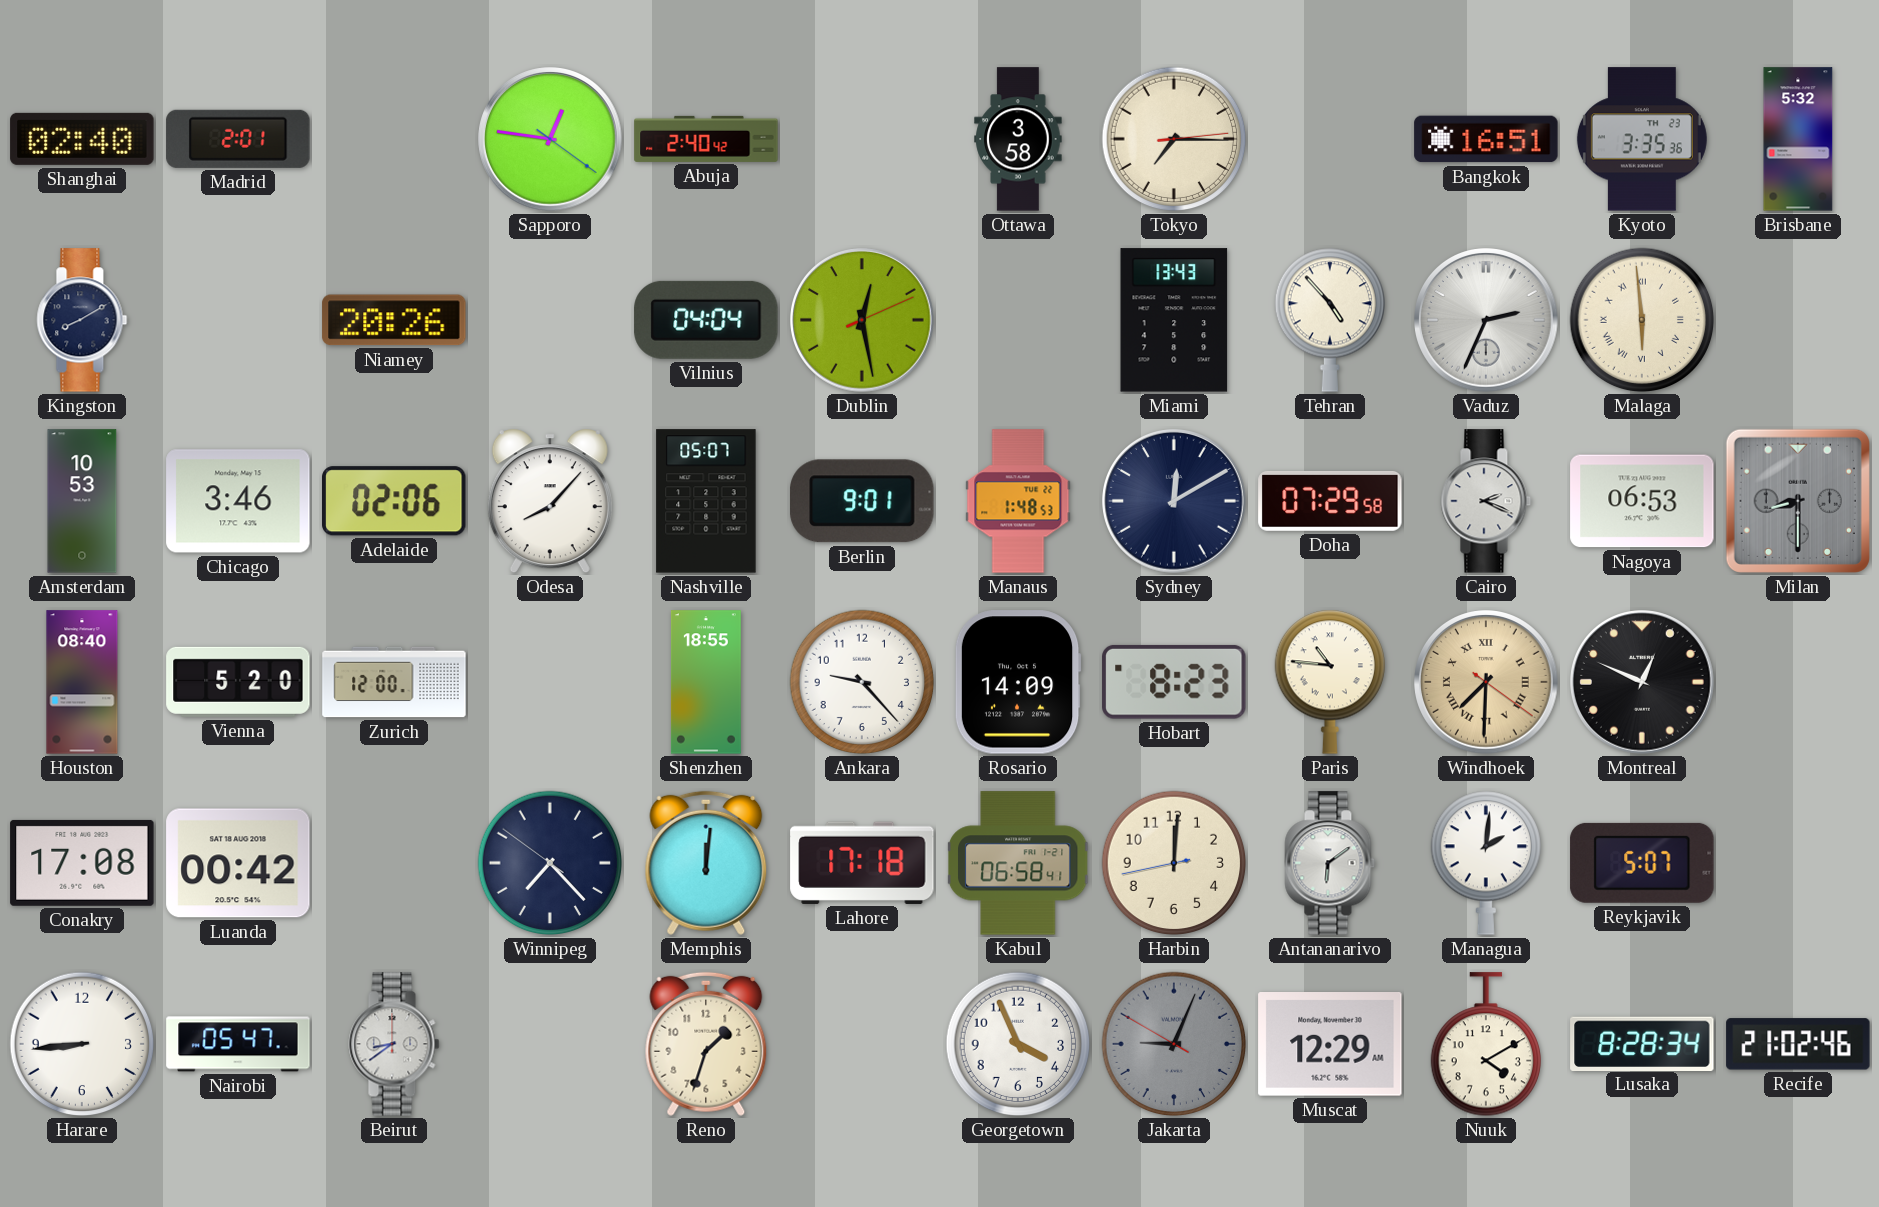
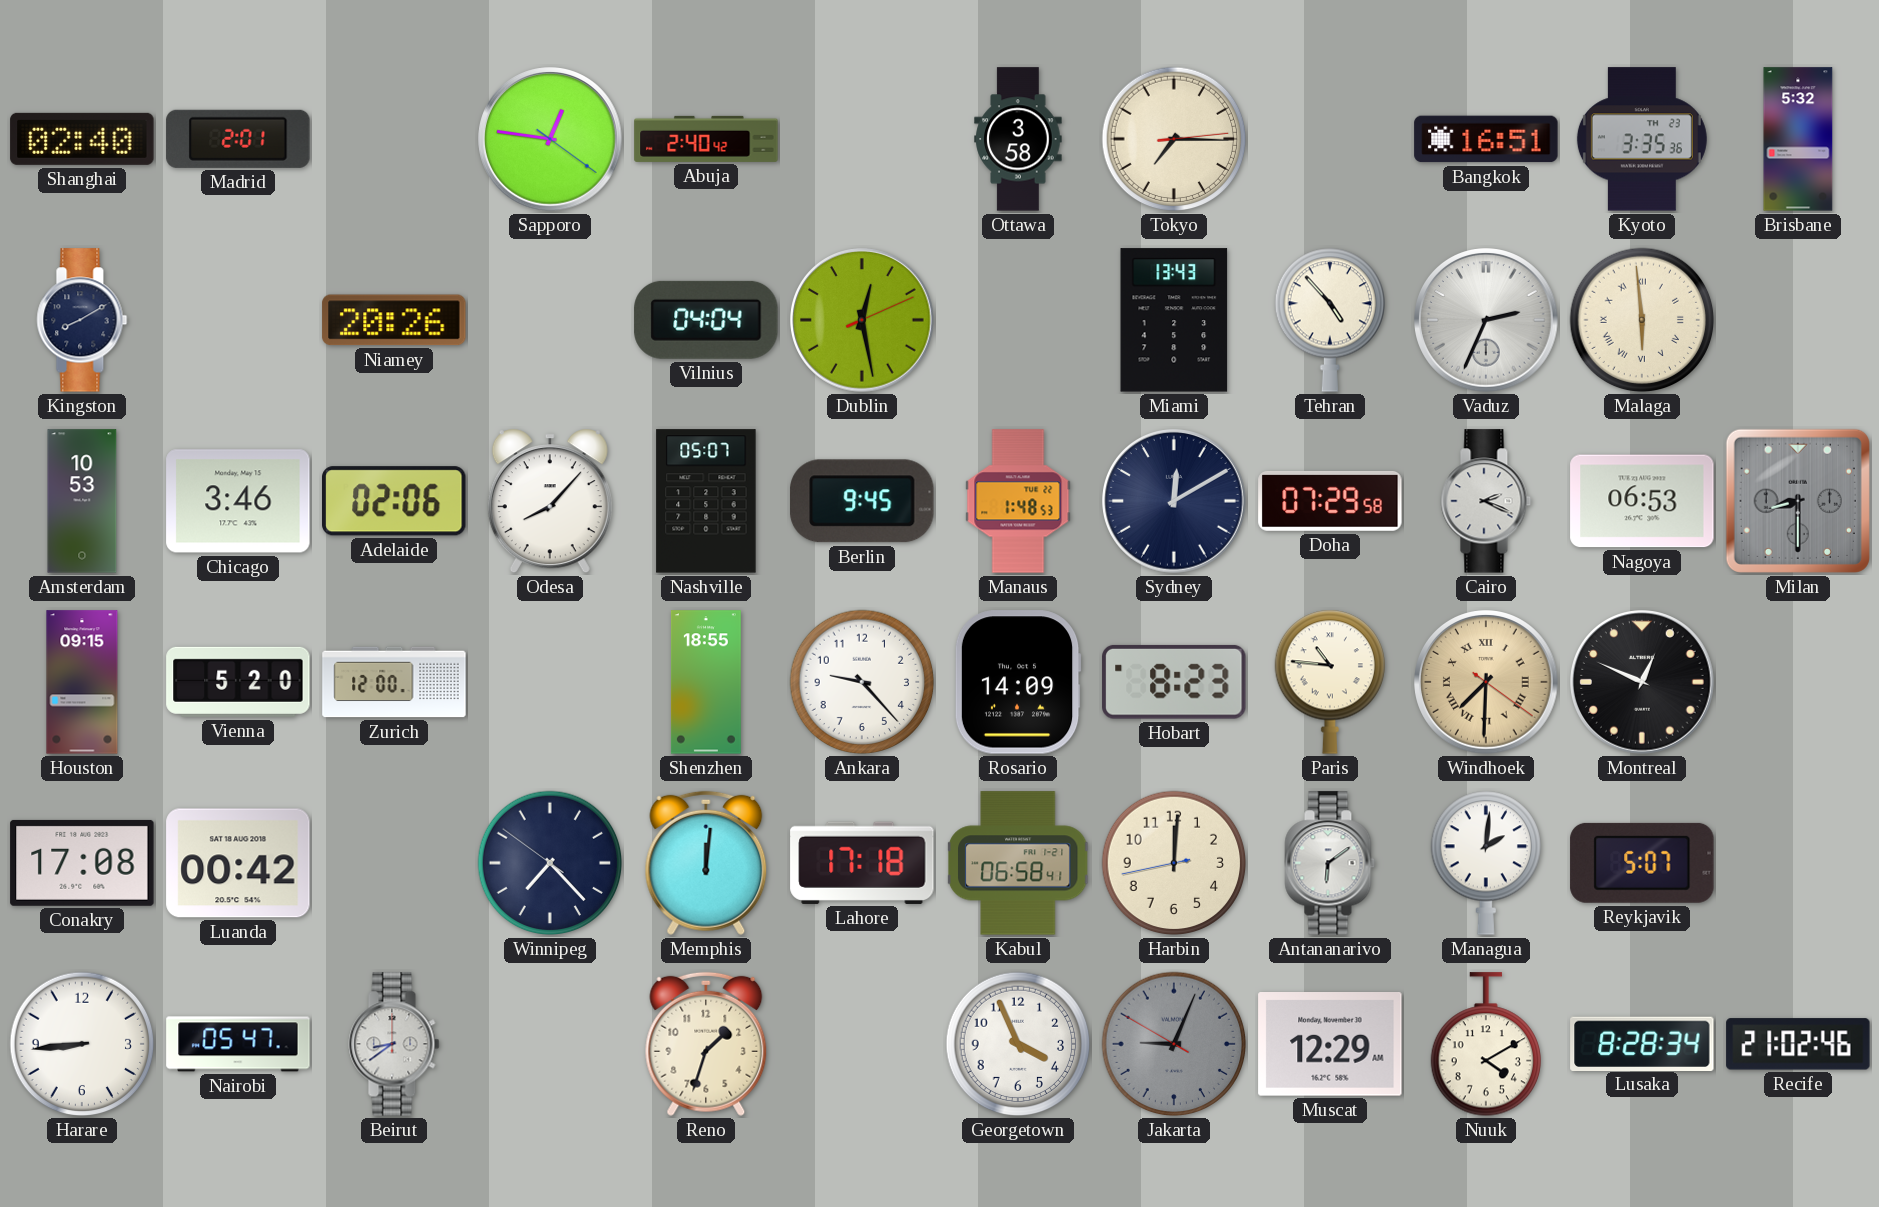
Berlin: 9:01 -> 9:45
Houston: 08:40 -> 09:15
